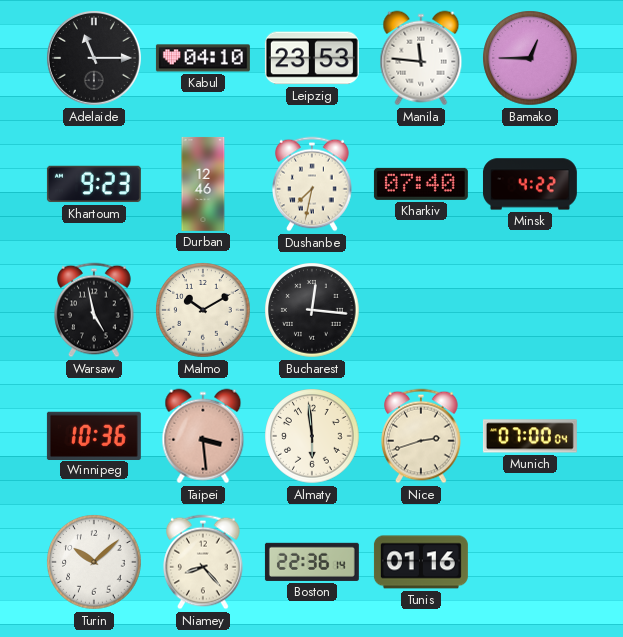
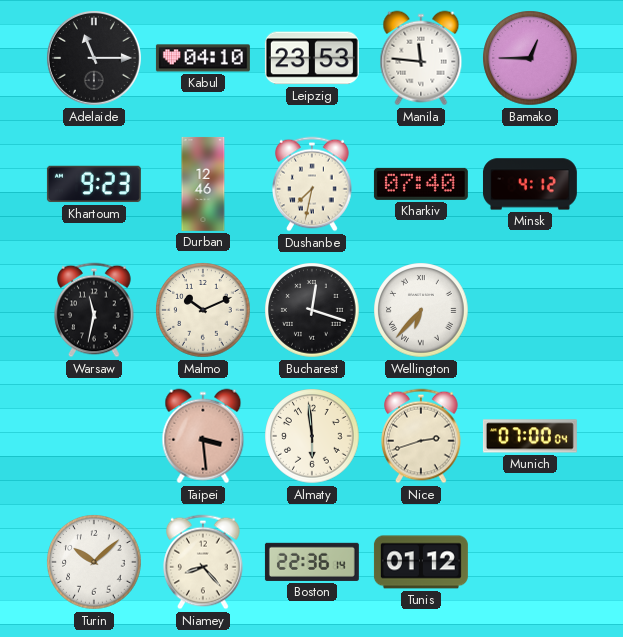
Minsk: 4:22 -> 4:12
Warsaw: 4:58 -> 11:32
Malmo: 10:10 -> 10:11
Bucharest: 12:16 -> 12:18
Wellington: none -> 6:37
Winnipeg: 10:36 -> none
Tunis: 01:16 -> 01:12
